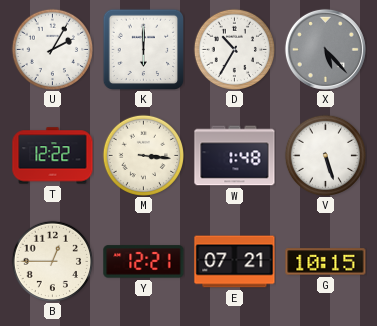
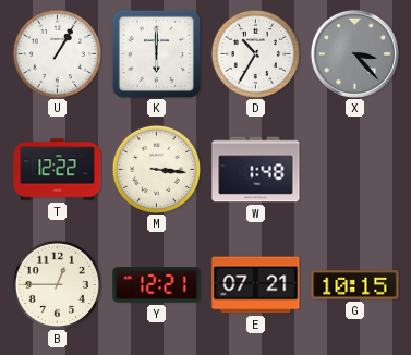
U: 2:05 -> 1:05
X: 5:23 -> 3:23
V: 5:27 -> none
